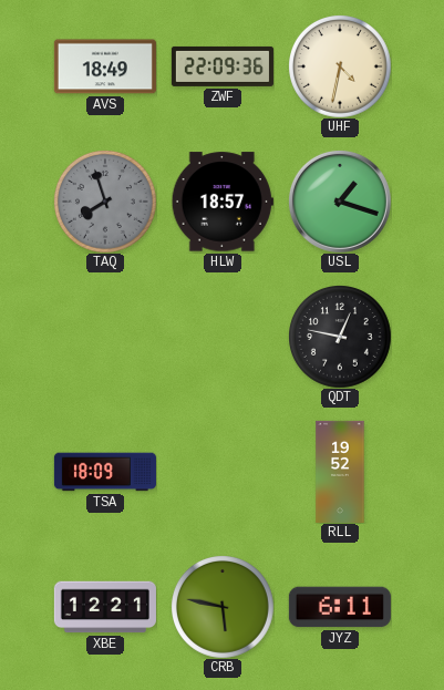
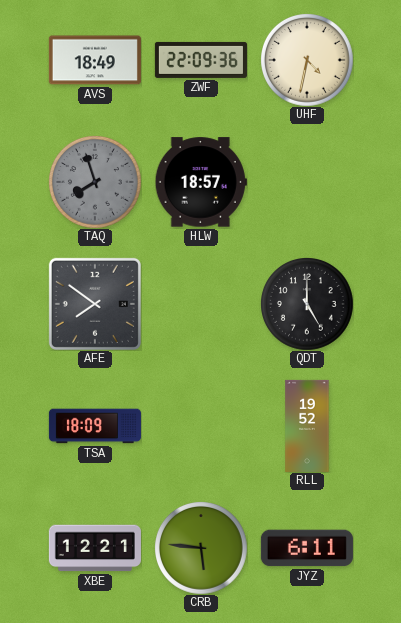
USL: 1:18 -> none
AFE: none -> 7:51
QDT: 12:47 -> 5:00
CRB: 5:47 -> 5:46
